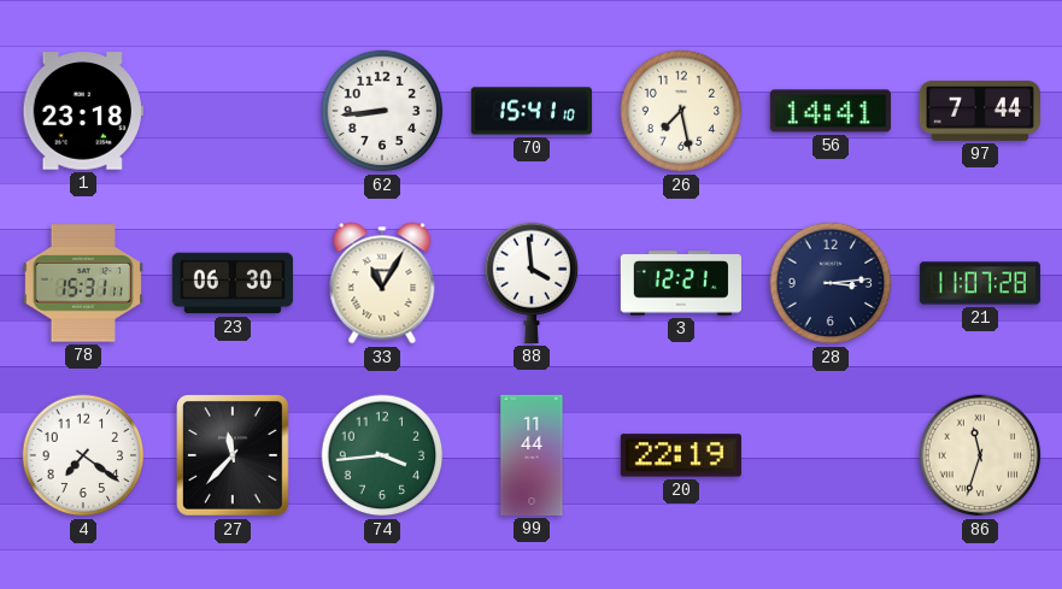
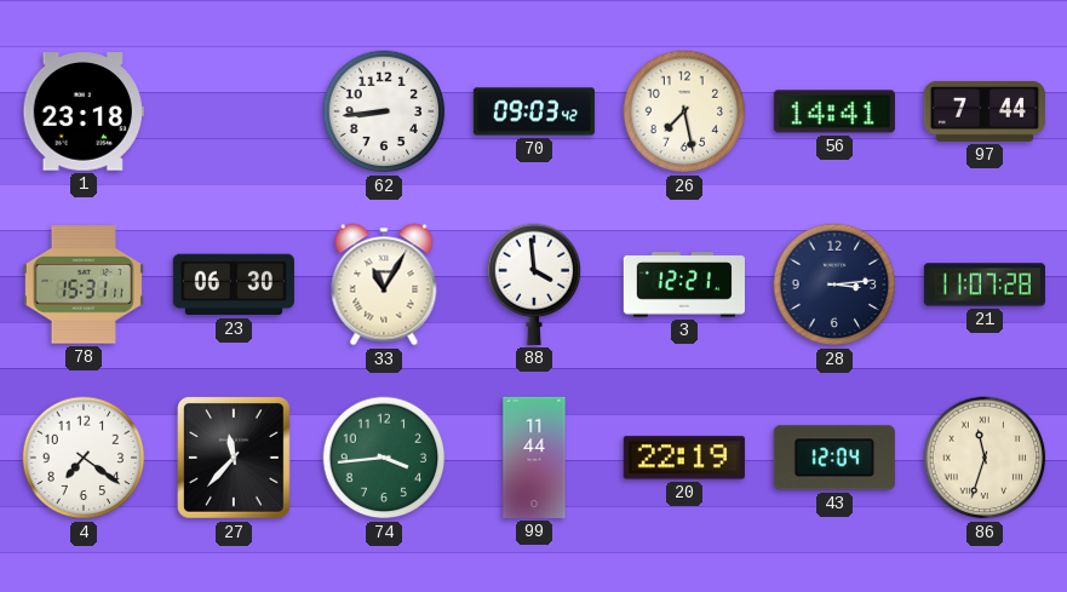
70: 15:41 -> 09:03
43: none -> 12:04
